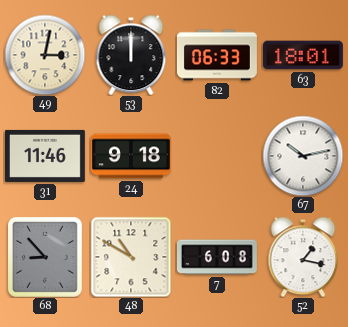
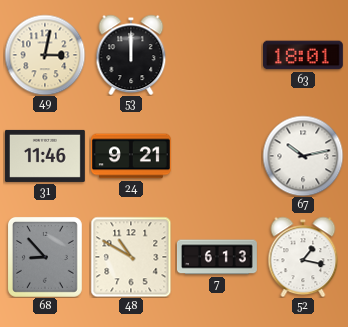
82: 06:33 -> none
24: 9:18 -> 9:21
7: 6:08 -> 6:13
